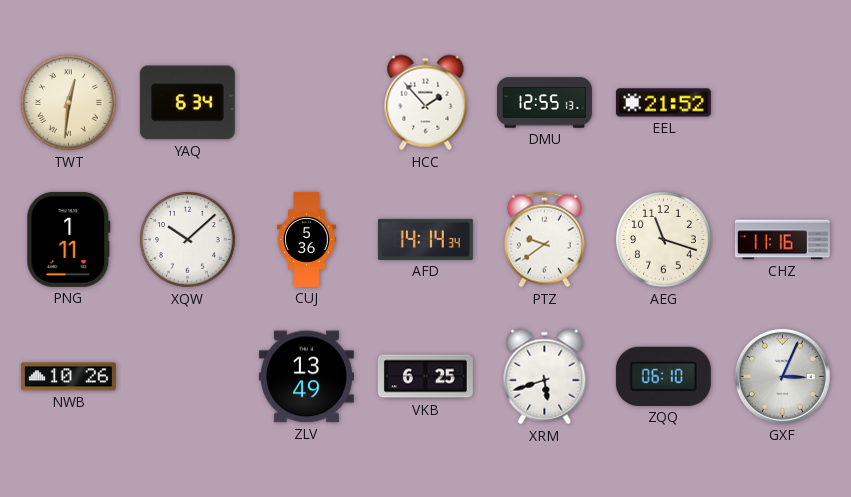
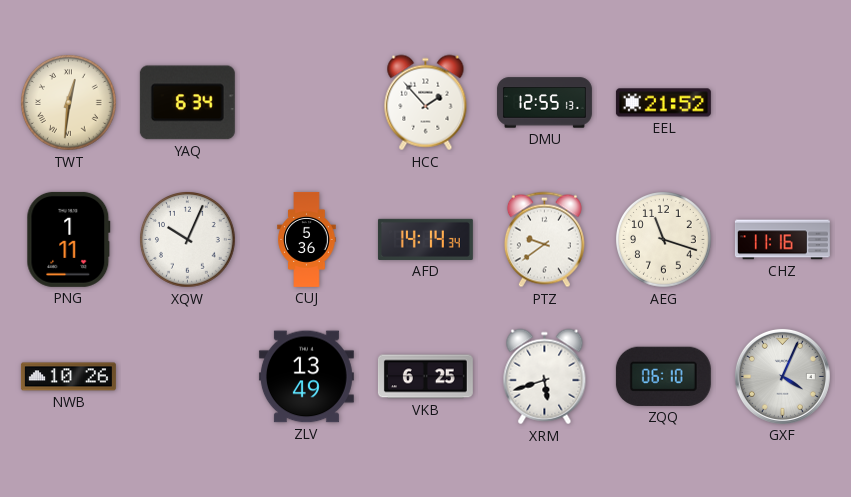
XQW: 10:08 -> 10:04
GXF: 3:04 -> 4:04
